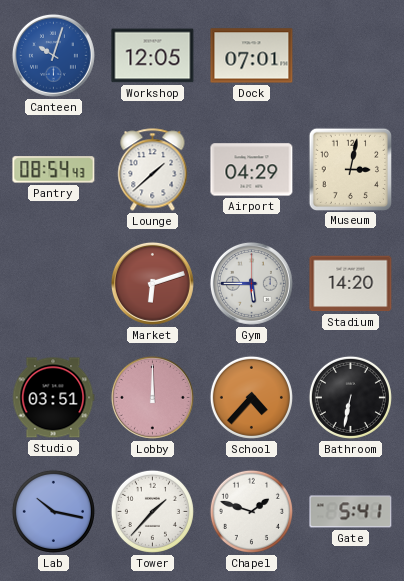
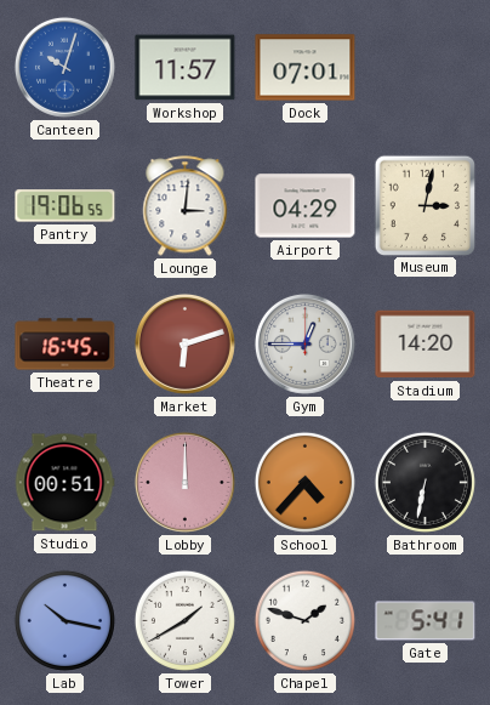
Workshop: 12:05 -> 11:57
Pantry: 08:54 -> 19:06
Lounge: 1:38 -> 3:01
Theatre: none -> 16:45
Gym: 5:45 -> 12:45
Studio: 03:51 -> 00:51
Tower: 1:37 -> 1:40
